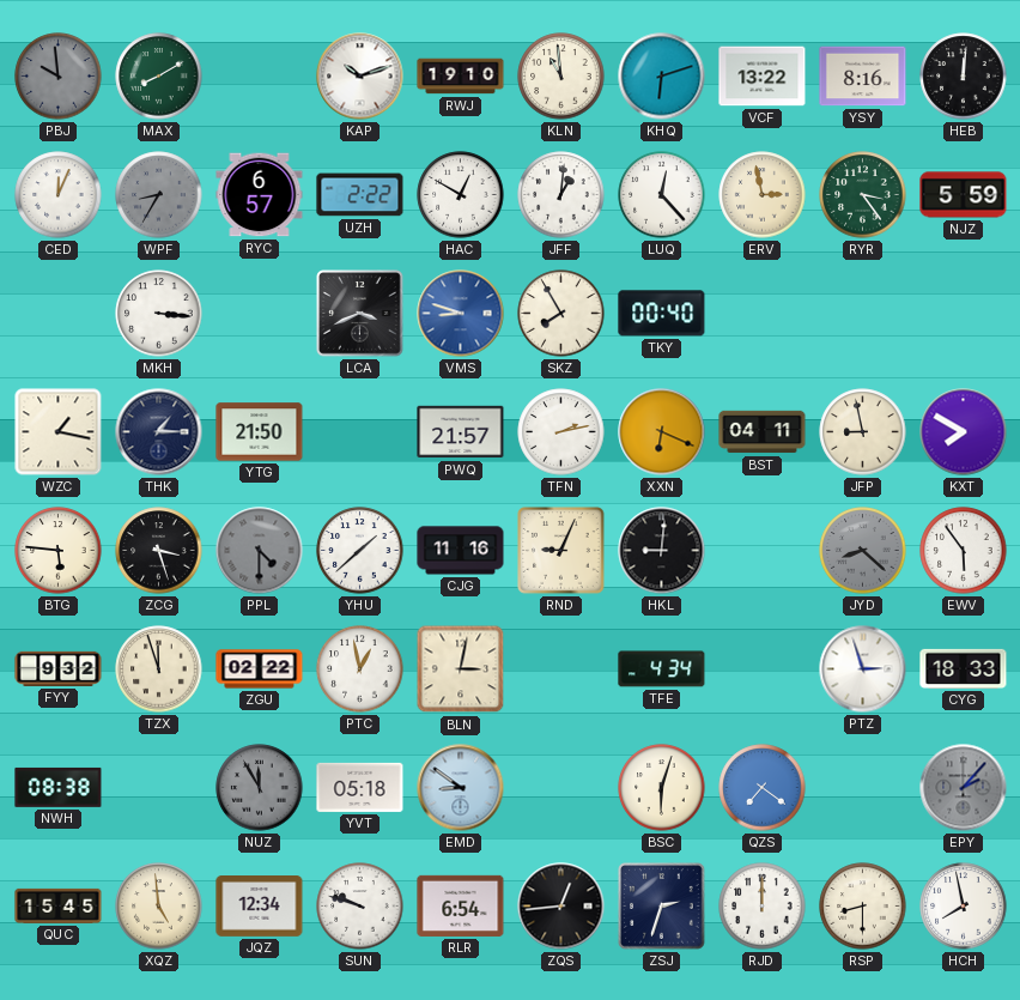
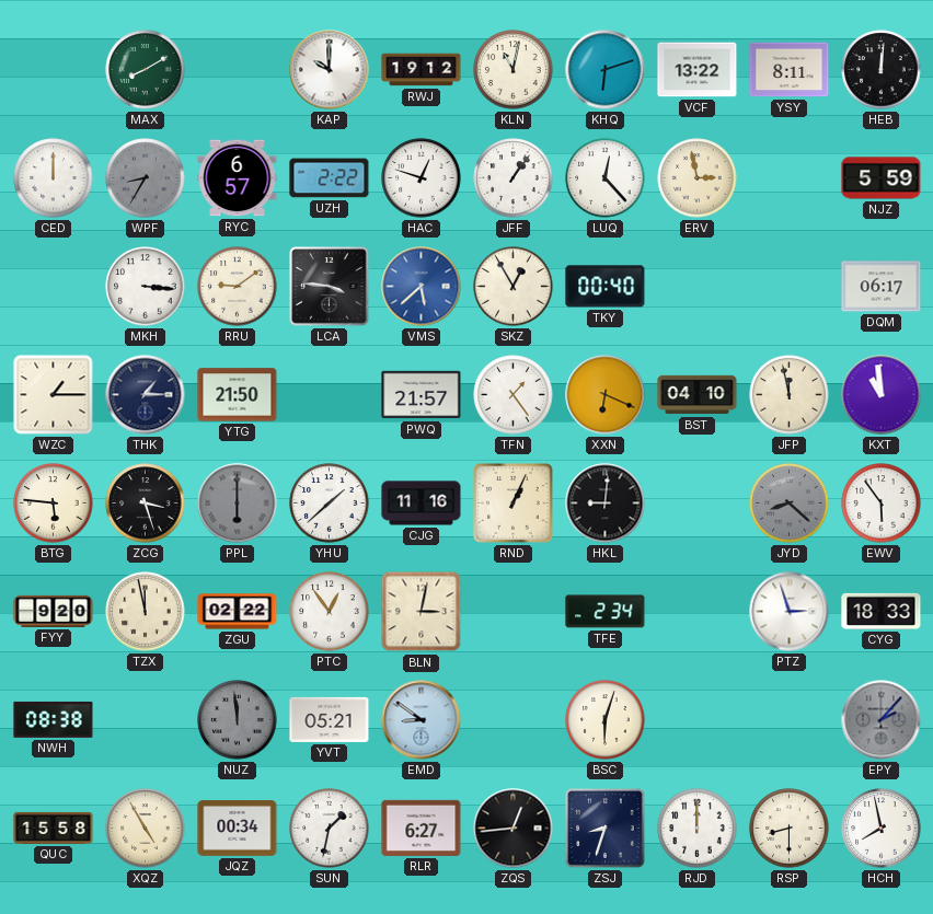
PBJ: 9:59 -> none
KAP: 10:12 -> 10:00
RWJ: 19:10 -> 19:12
KLN: 10:59 -> 11:02
YSY: 8:16 -> 8:11
CED: 12:04 -> 12:00
HAC: 12:50 -> 12:48
JFF: 1:01 -> 1:06
RYR: 3:24 -> none
RRU: none -> 9:09
LCA: 3:41 -> 3:46
VMS: 8:48 -> 5:38
SKZ: 7:55 -> 12:55
DQM: none -> 06:17
WZC: 1:17 -> 1:15
TFN: 2:13 -> 1:24
BST: 04:11 -> 04:10
JFP: 8:58 -> 11:58
KXT: 7:50 -> 10:59
PPL: 4:30 -> 6:00
RND: 9:04 -> 1:04
FYY: 9:32 -> 9:20
TZX: 11:57 -> 11:58
PTC: 12:58 -> 12:54
TFE: 4:34 -> 2:34
NUZ: 11:55 -> 11:59
YVT: 05:18 -> 05:21
QZS: 7:21 -> none
QUC: 15:45 -> 15:58
XQZ: 4:59 -> 4:55
JQZ: 12:34 -> 00:34
SUN: 9:48 -> 1:32
RLR: 6:54 -> 6:27
ZSJ: 2:33 -> 8:33
